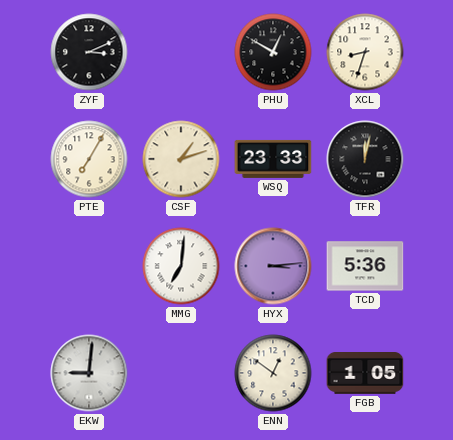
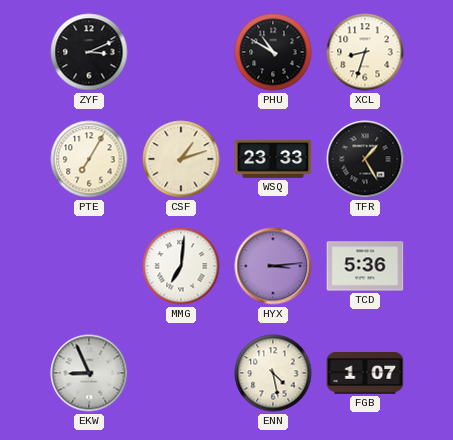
PHU: 12:50 -> 10:50
TFR: 12:02 -> 1:25
EKW: 9:01 -> 8:56
ENN: 12:51 -> 4:28
FGB: 1:05 -> 1:07
